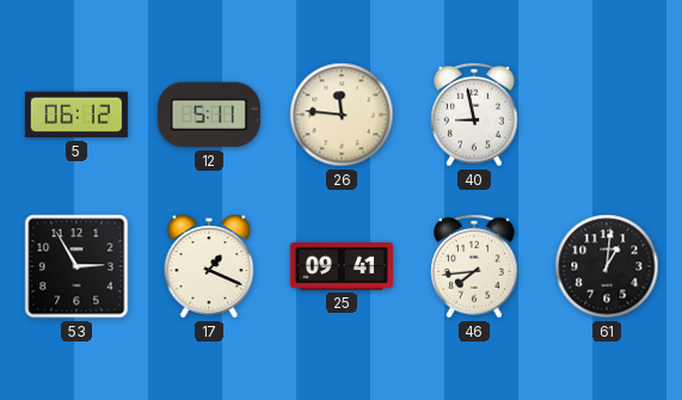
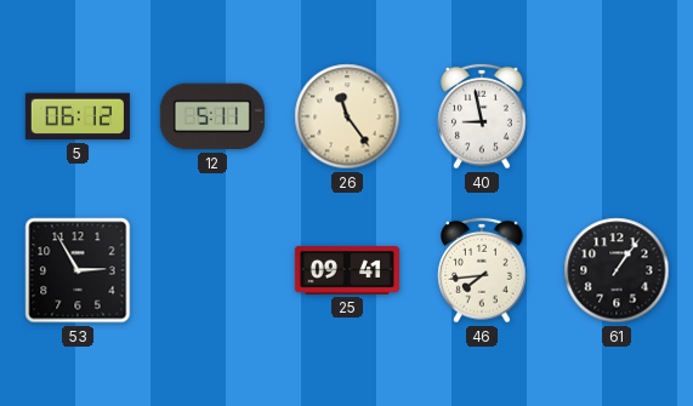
26: 11:46 -> 11:24
17: 1:19 -> none
61: 1:01 -> 1:06
